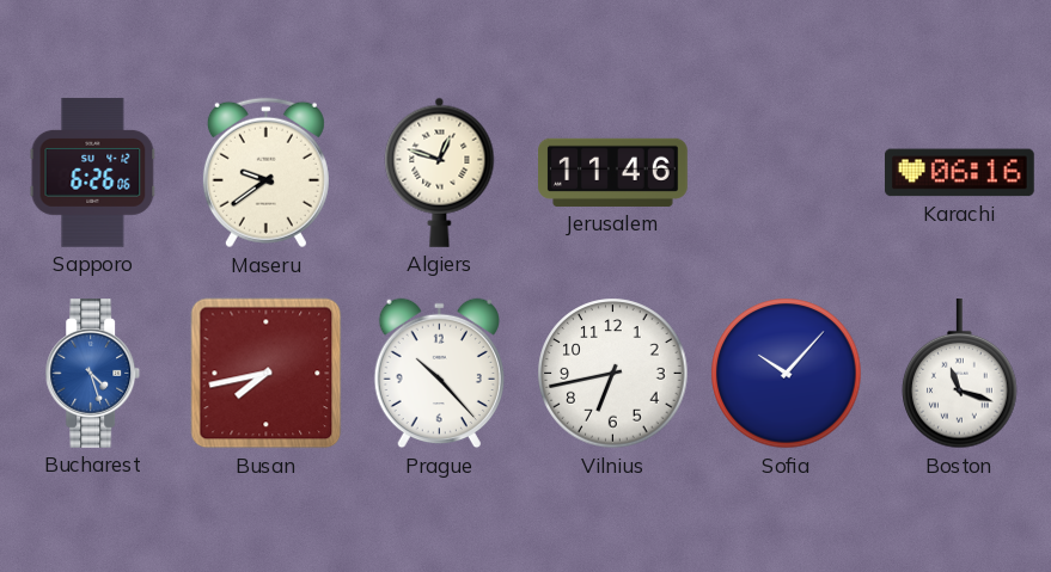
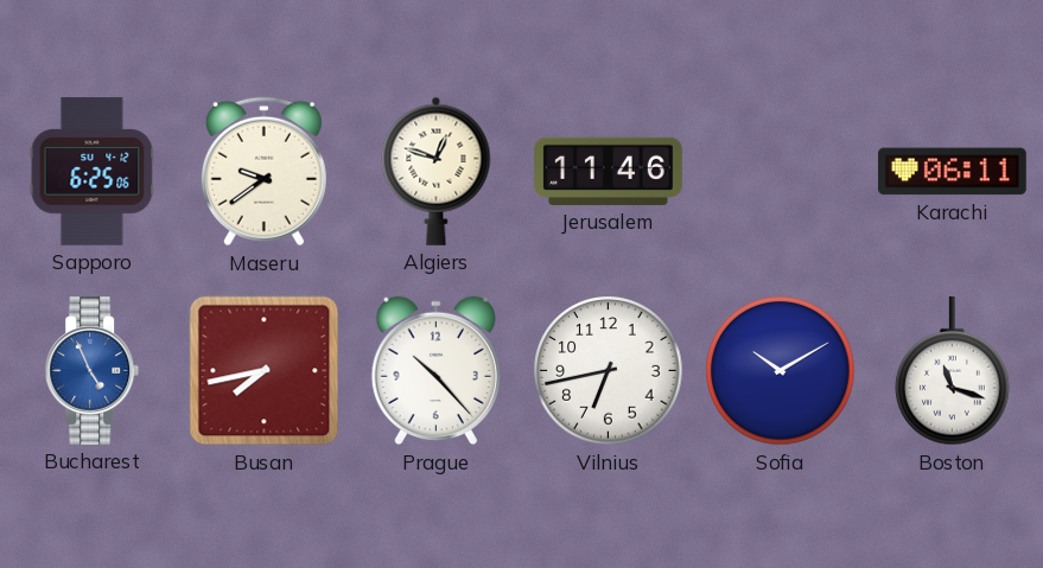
Sapporo: 6:26 -> 6:25
Karachi: 06:16 -> 06:11
Bucharest: 4:27 -> 4:56
Sofia: 10:07 -> 10:10
